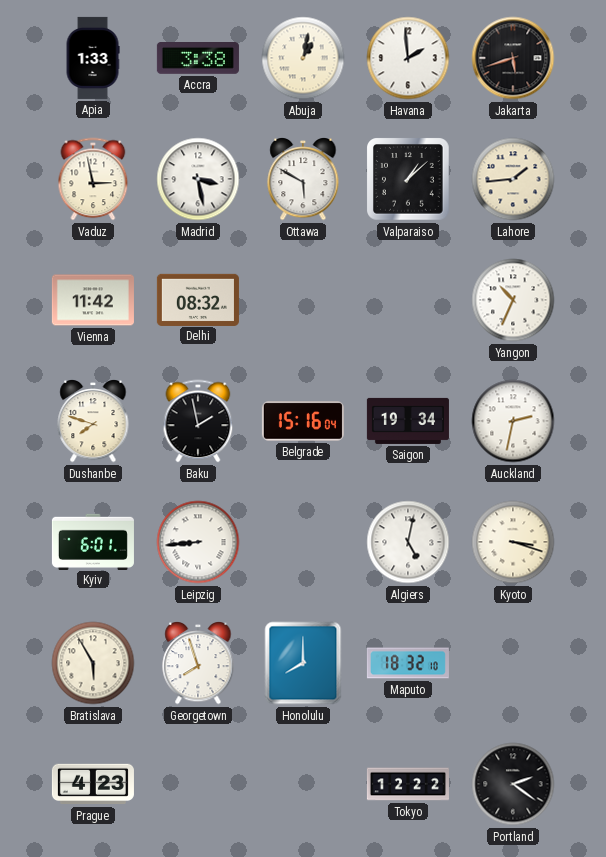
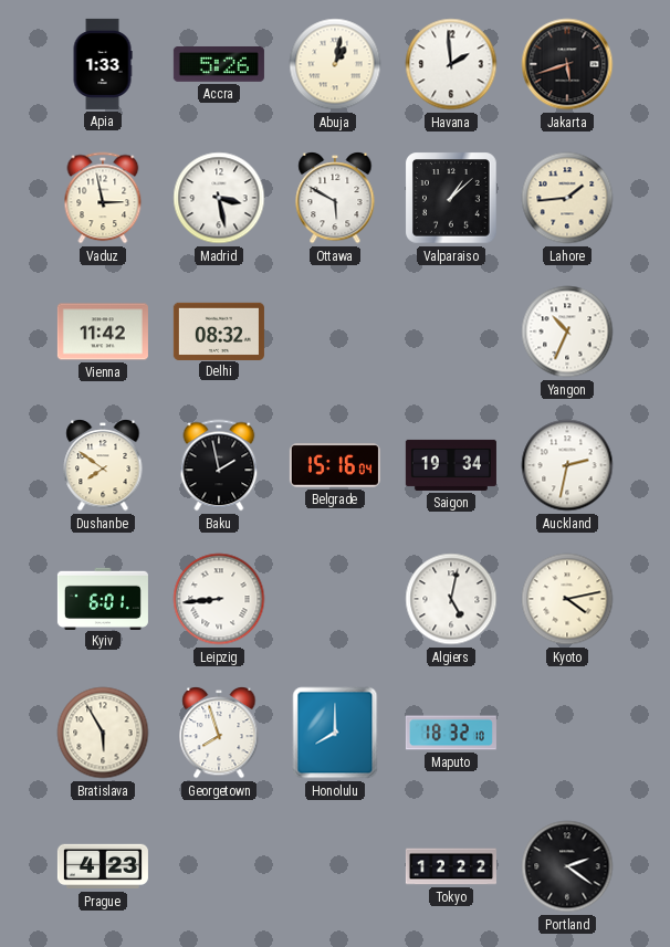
Accra: 3:38 -> 5:26
Dushanbe: 7:48 -> 7:51
Kyoto: 3:18 -> 4:13
